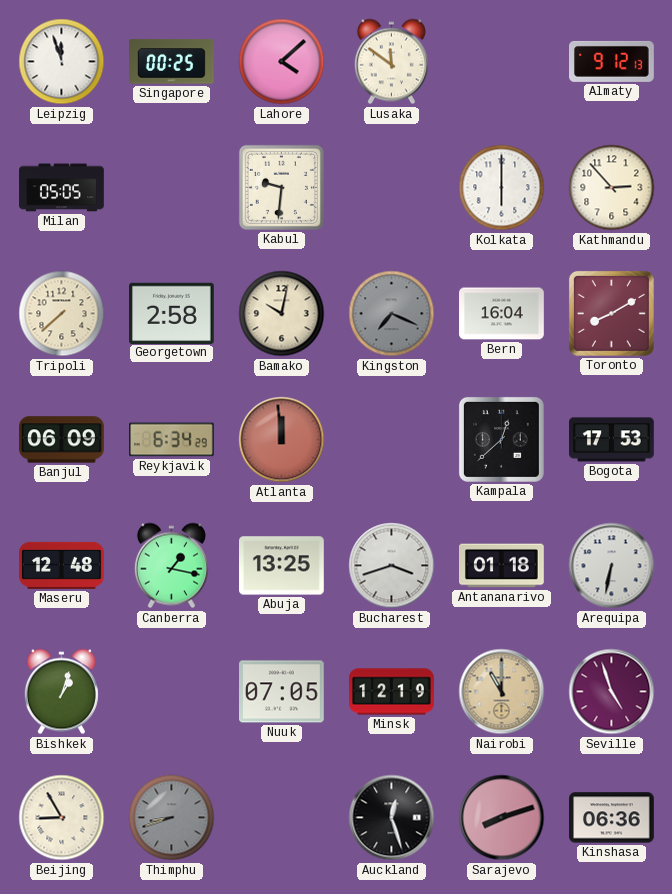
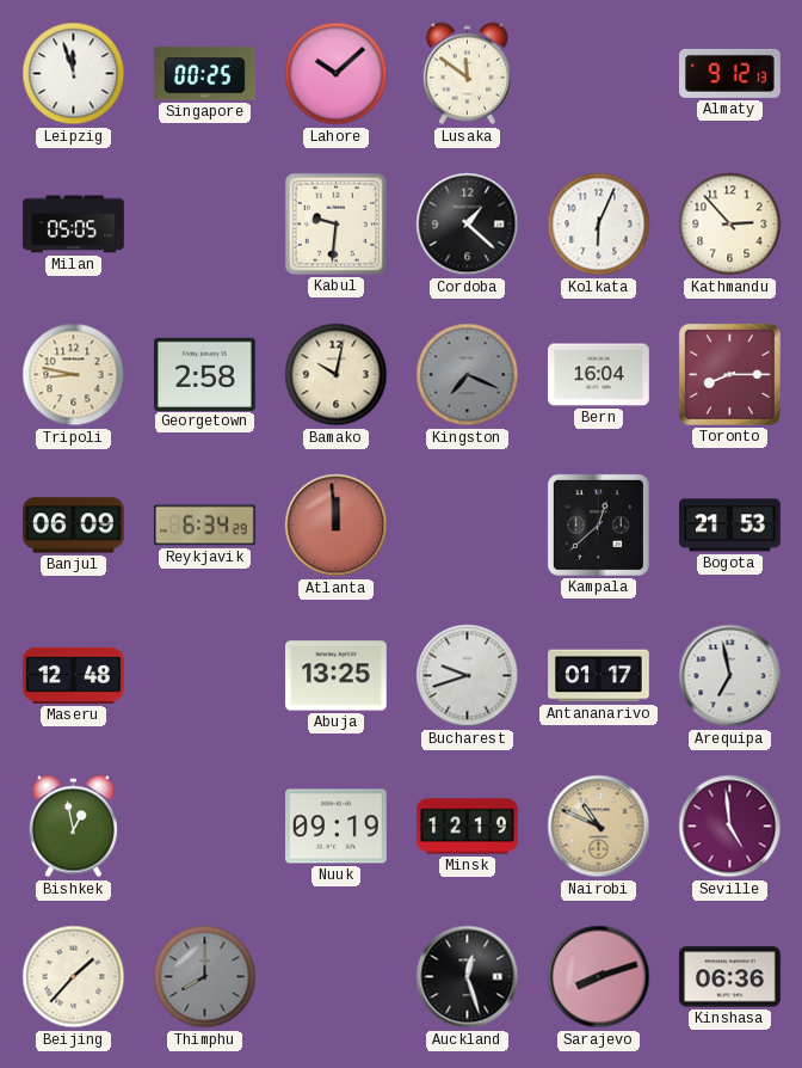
Lahore: 4:08 -> 10:08
Cordoba: none -> 1:22
Kolkata: 6:00 -> 6:04
Tripoli: 7:38 -> 8:47
Toronto: 8:10 -> 8:15
Bogota: 17:53 -> 21:53
Canberra: 1:17 -> none
Bucharest: 3:42 -> 9:42
Antananarivo: 01:18 -> 01:17
Arequipa: 6:32 -> 6:58
Bishkek: 1:03 -> 12:58
Nuuk: 07:05 -> 09:19
Nairobi: 11:00 -> 10:49
Seville: 4:57 -> 4:59
Beijing: 8:55 -> 1:37
Thimphu: 8:42 -> 8:00
